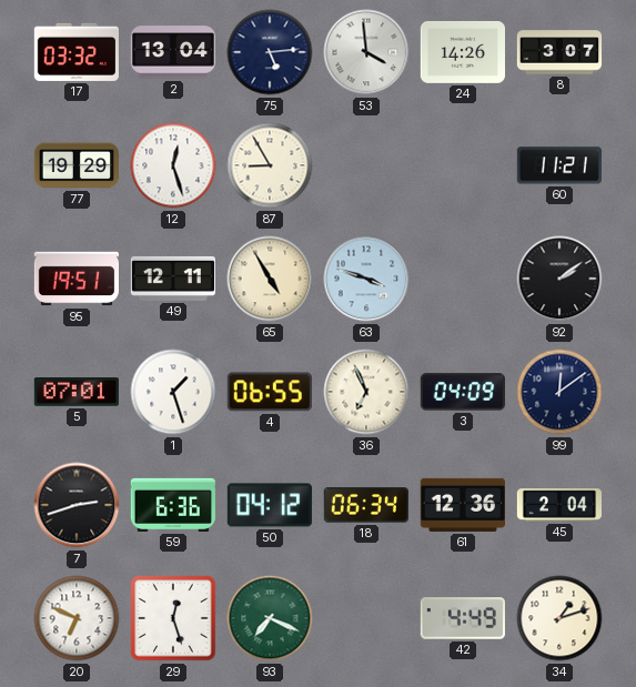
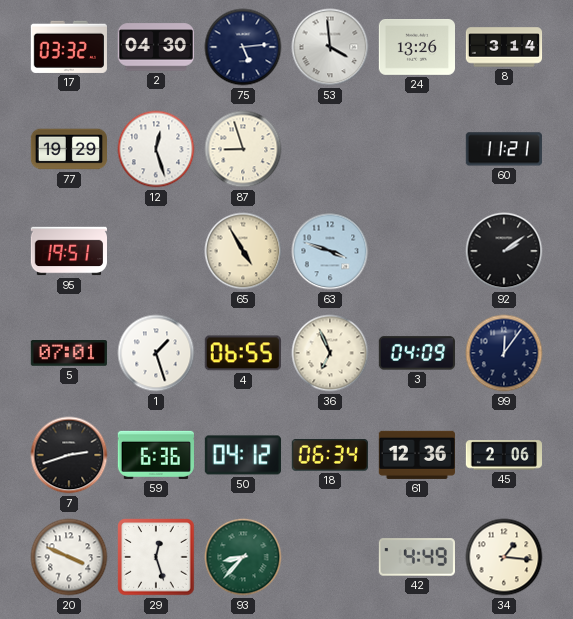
2: 13:04 -> 04:30
24: 14:26 -> 13:26
8: 3:07 -> 3:14
87: 8:55 -> 8:57
49: 12:11 -> none
99: 12:09 -> 12:06
45: 2:04 -> 2:06
20: 6:49 -> 3:49
93: 7:19 -> 8:37
34: 1:12 -> 1:16
